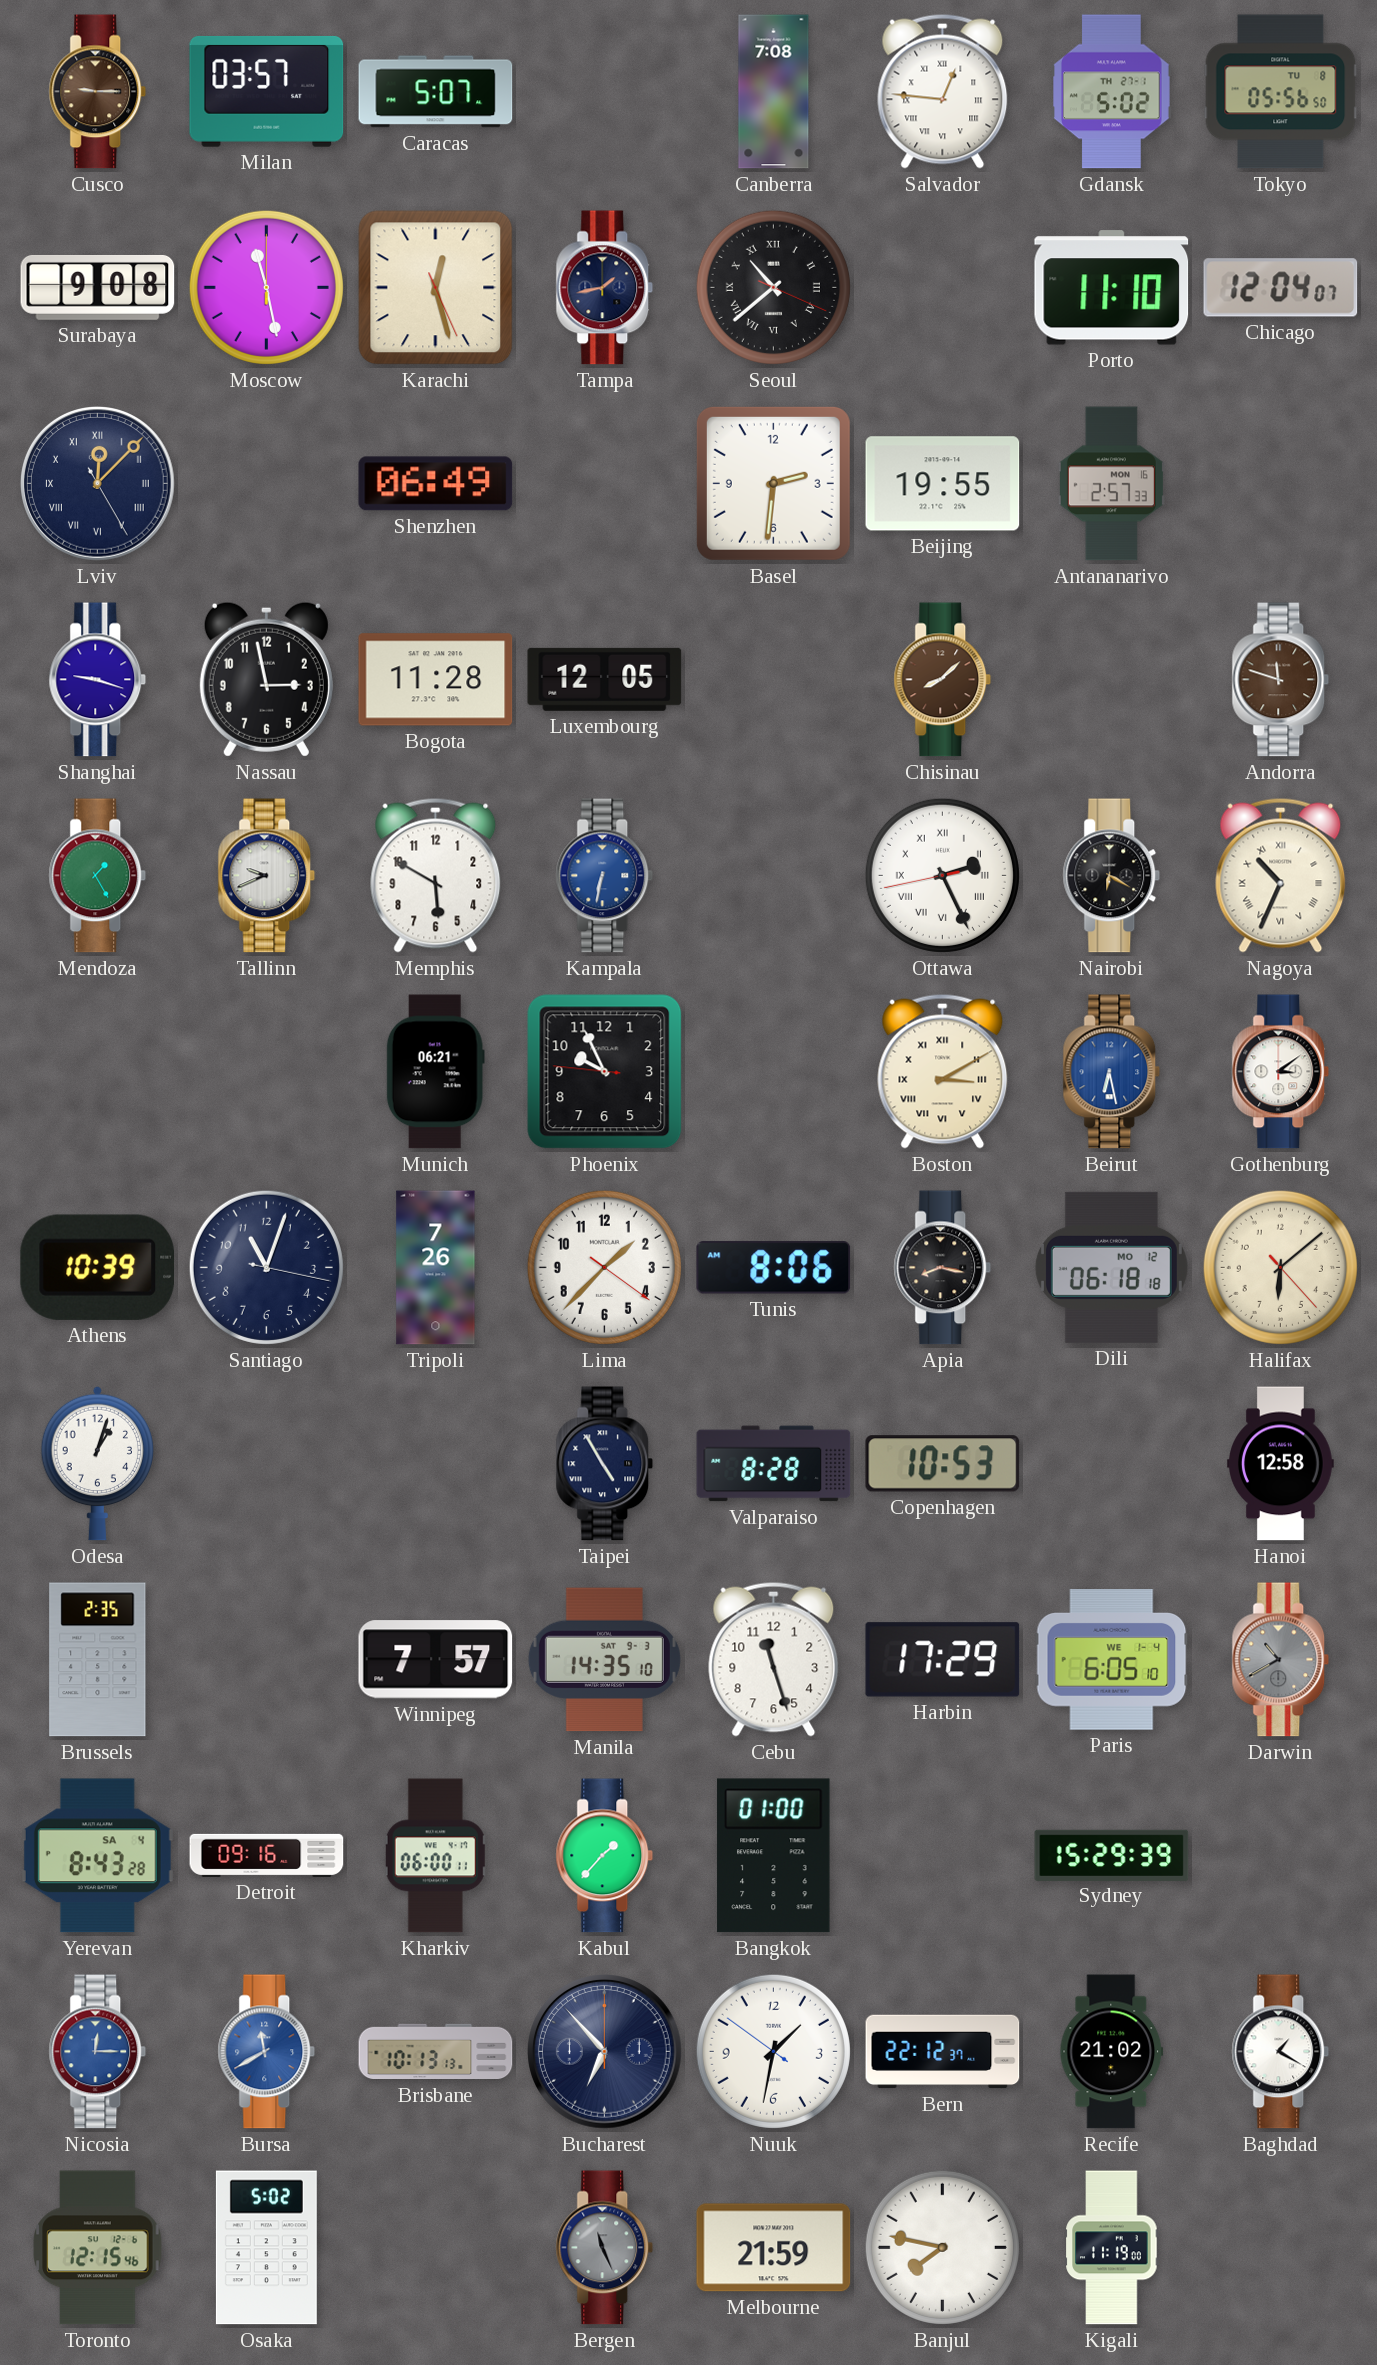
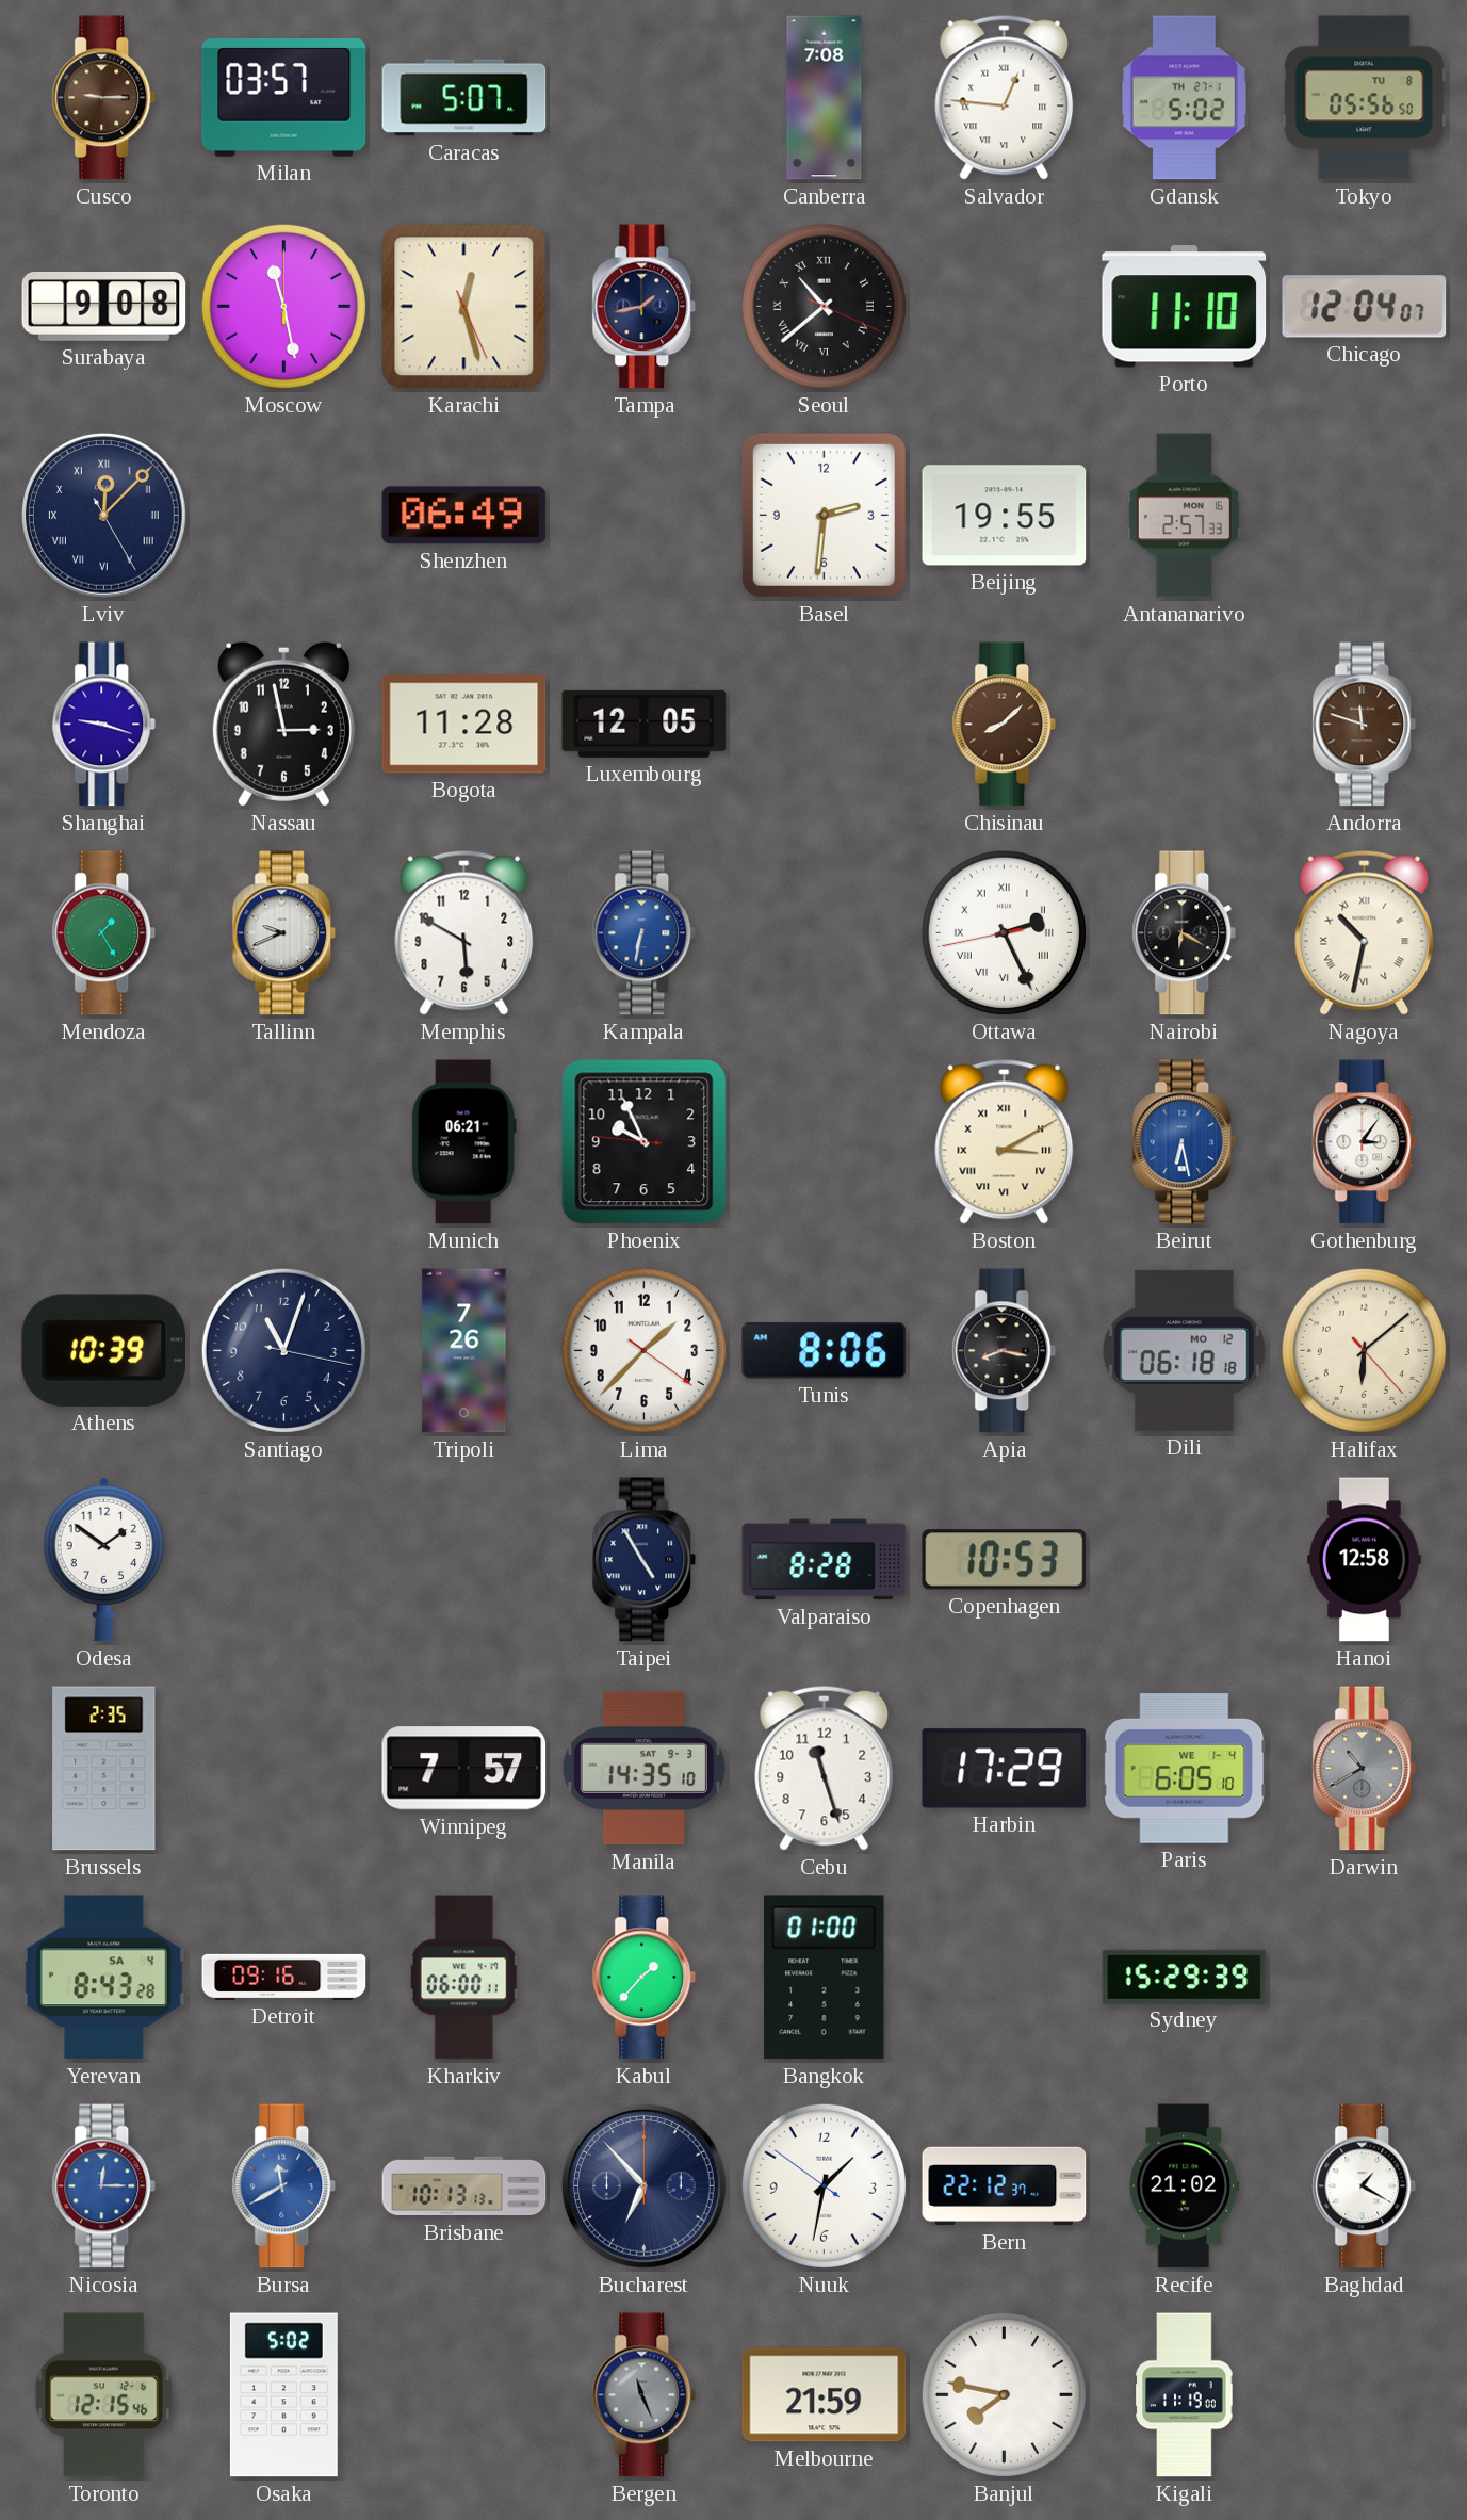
Nagoya: 10:34 -> 10:32
Gothenburg: 3:09 -> 3:06
Odesa: 1:03 -> 1:51
